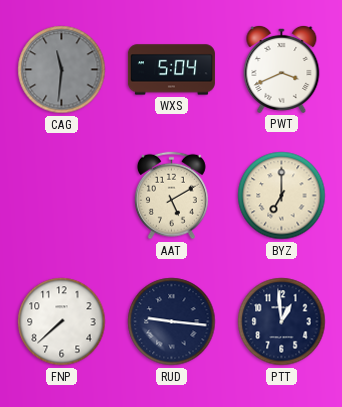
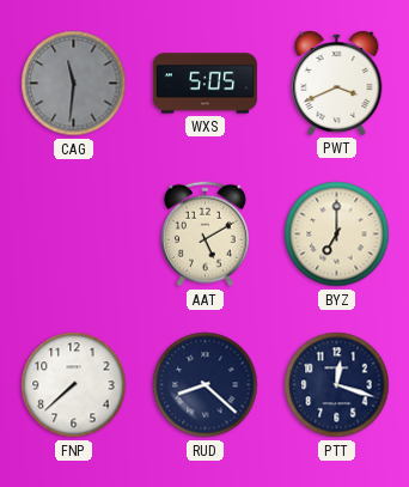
WXS: 5:04 -> 5:05
RUD: 9:16 -> 8:22
PTT: 12:59 -> 12:18
